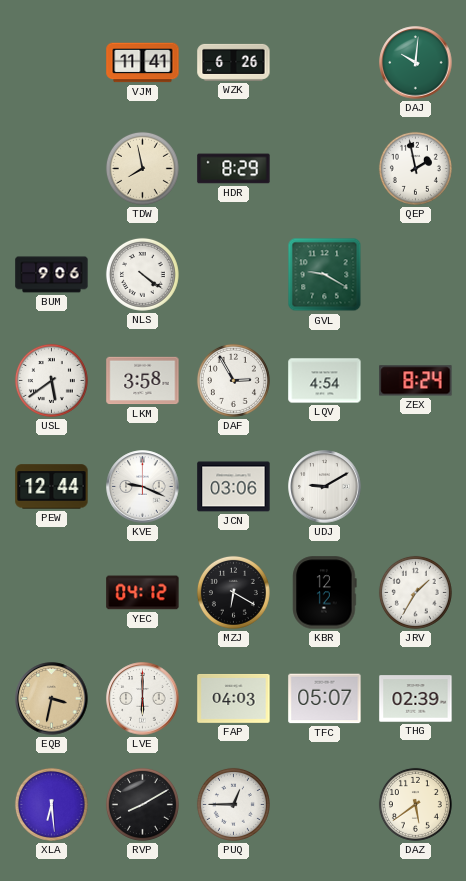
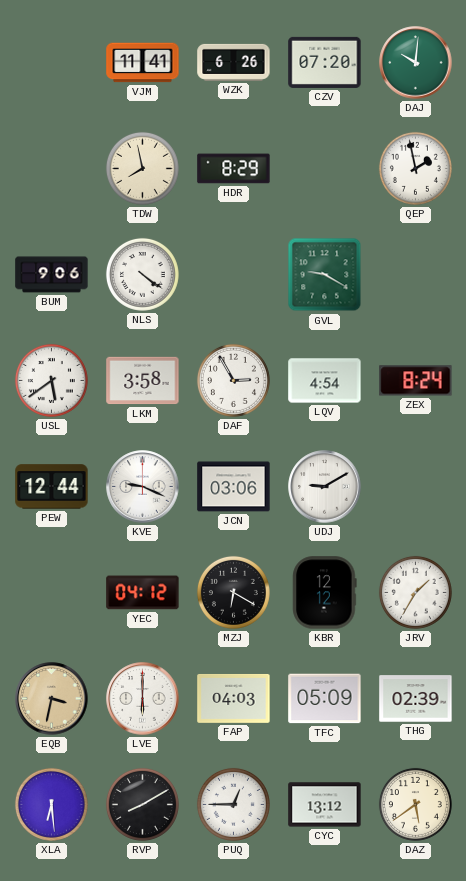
CZV: none -> 07:20
TFC: 05:07 -> 05:09
CYC: none -> 13:12
